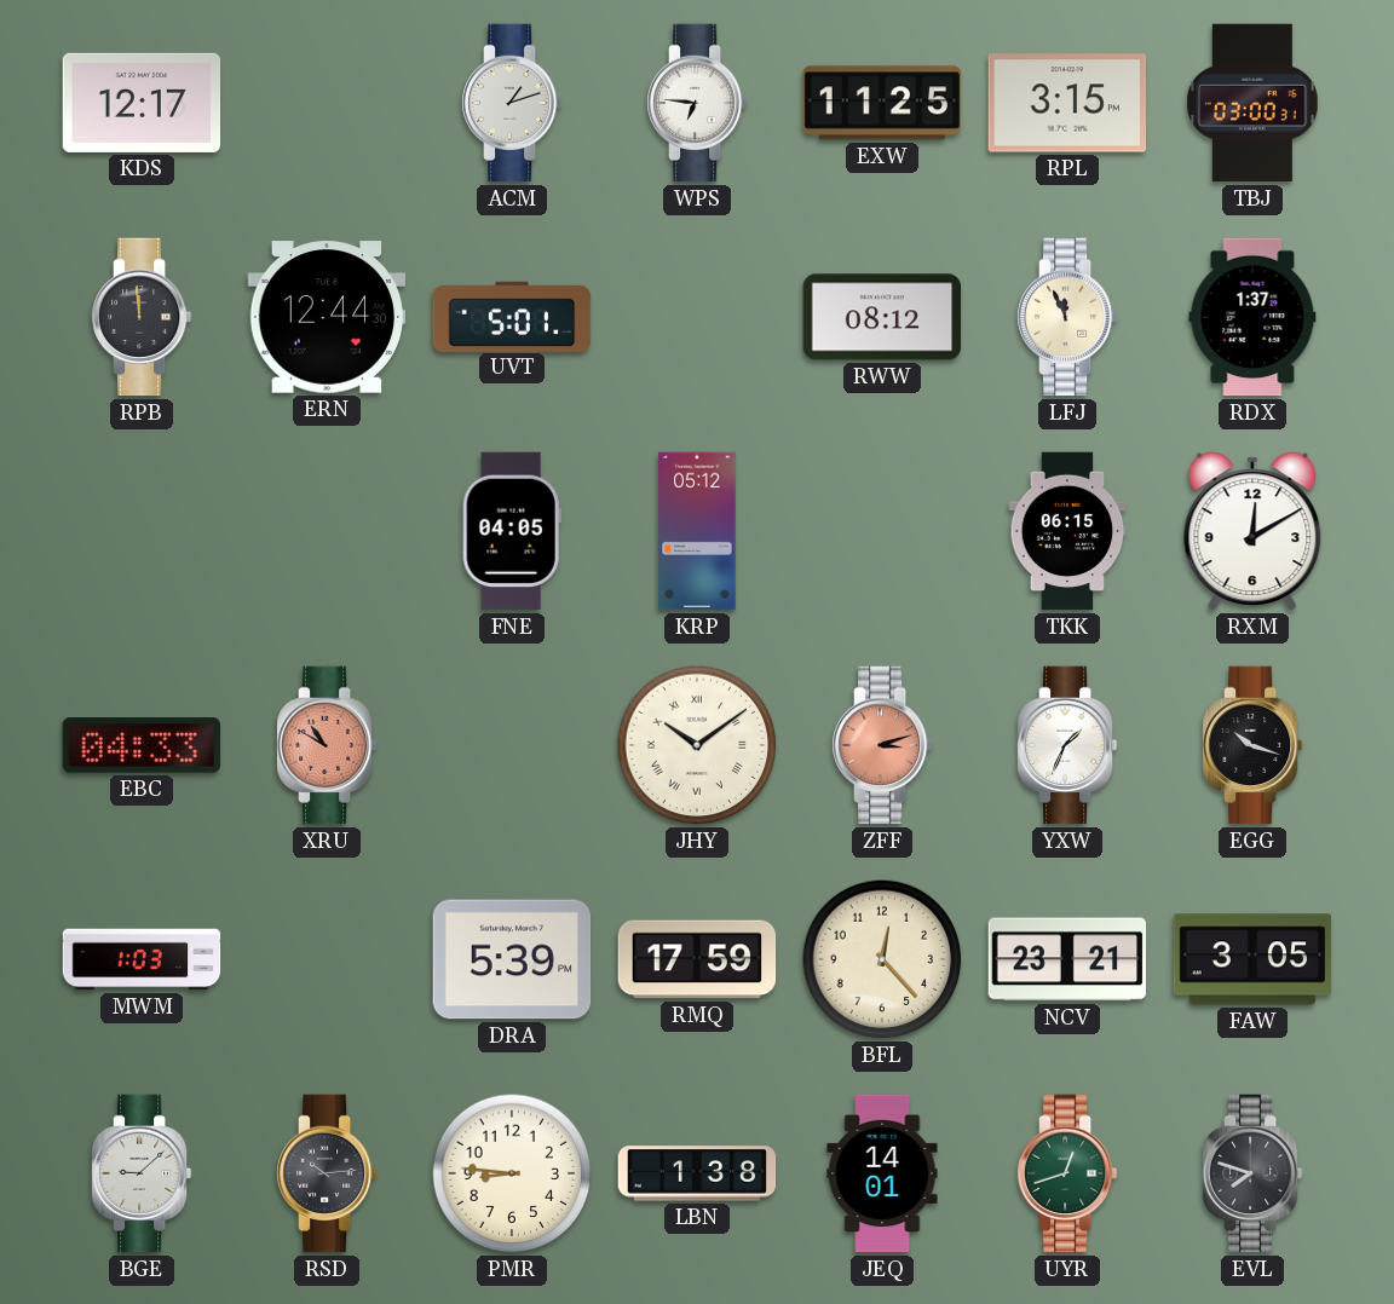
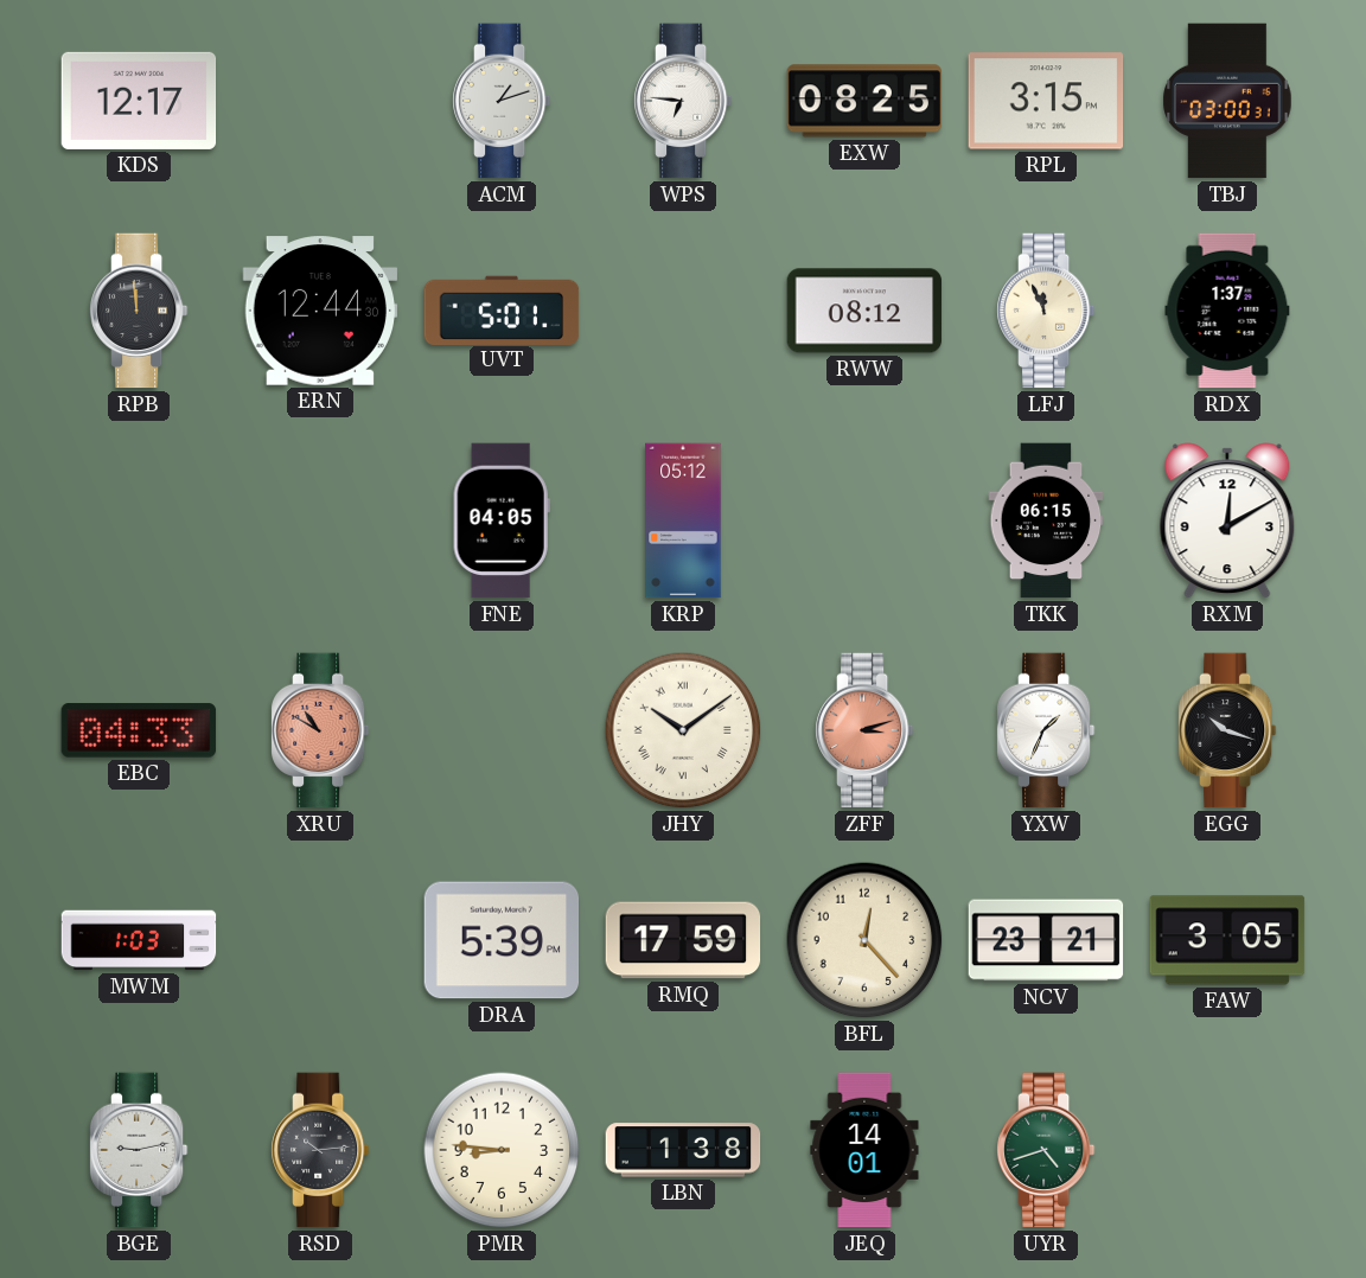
EXW: 11:25 -> 08:25
BGE: 9:08 -> 9:13
UYR: 12:42 -> 4:42
EVL: 7:48 -> none
